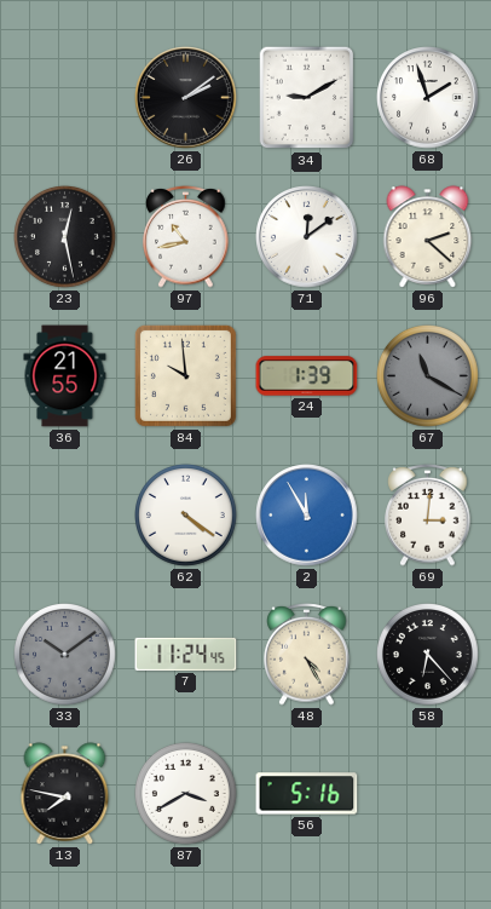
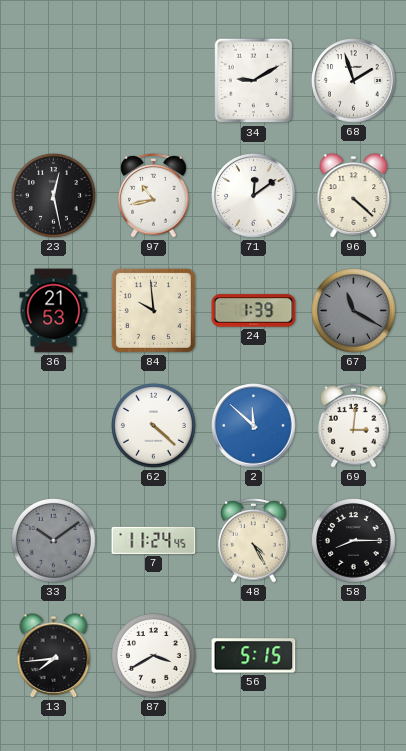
26: 2:09 -> none
96: 2:22 -> 4:22
36: 21:55 -> 21:53
62: 4:21 -> 4:22
2: 11:55 -> 11:52
58: 6:23 -> 8:15
13: 7:47 -> 7:44
56: 5:16 -> 5:15
